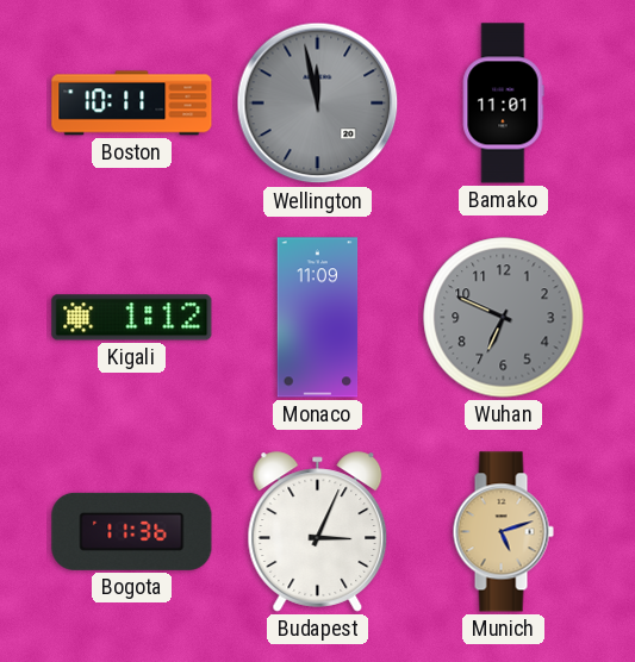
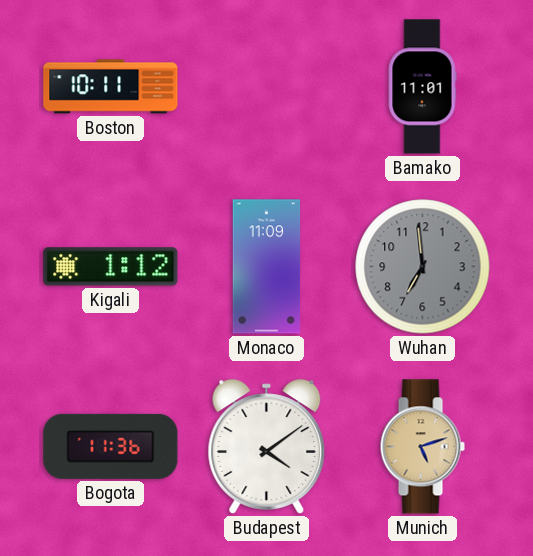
Wellington: 11:58 -> none
Wuhan: 6:49 -> 6:59
Budapest: 3:04 -> 4:09
